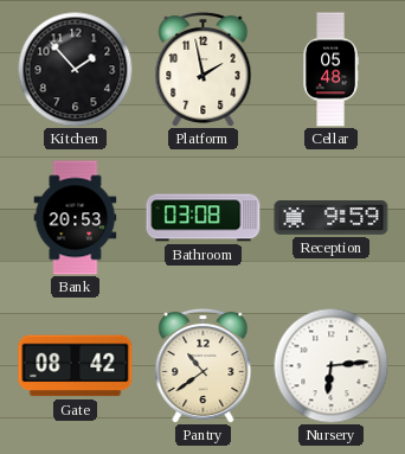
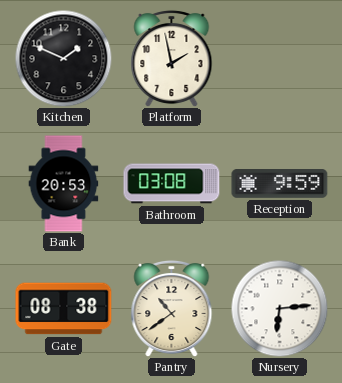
Kitchen: 1:53 -> 1:49
Cellar: 05:48 -> none
Gate: 08:42 -> 08:38
